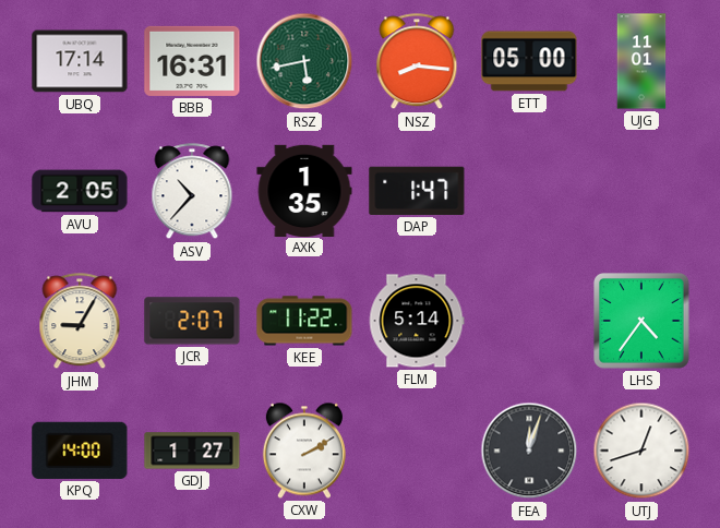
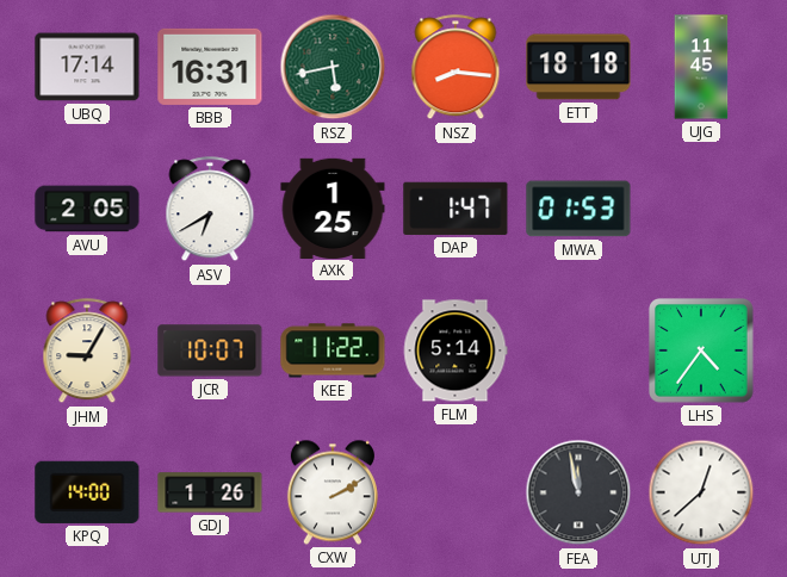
ETT: 05:00 -> 18:18
UJG: 11:01 -> 11:45
ASV: 10:37 -> 6:40
AXK: 1:35 -> 1:25
MWA: none -> 01:53
JCR: 2:07 -> 10:07
GDJ: 1:27 -> 1:26
FEA: 12:03 -> 11:58
UTJ: 12:42 -> 12:38
